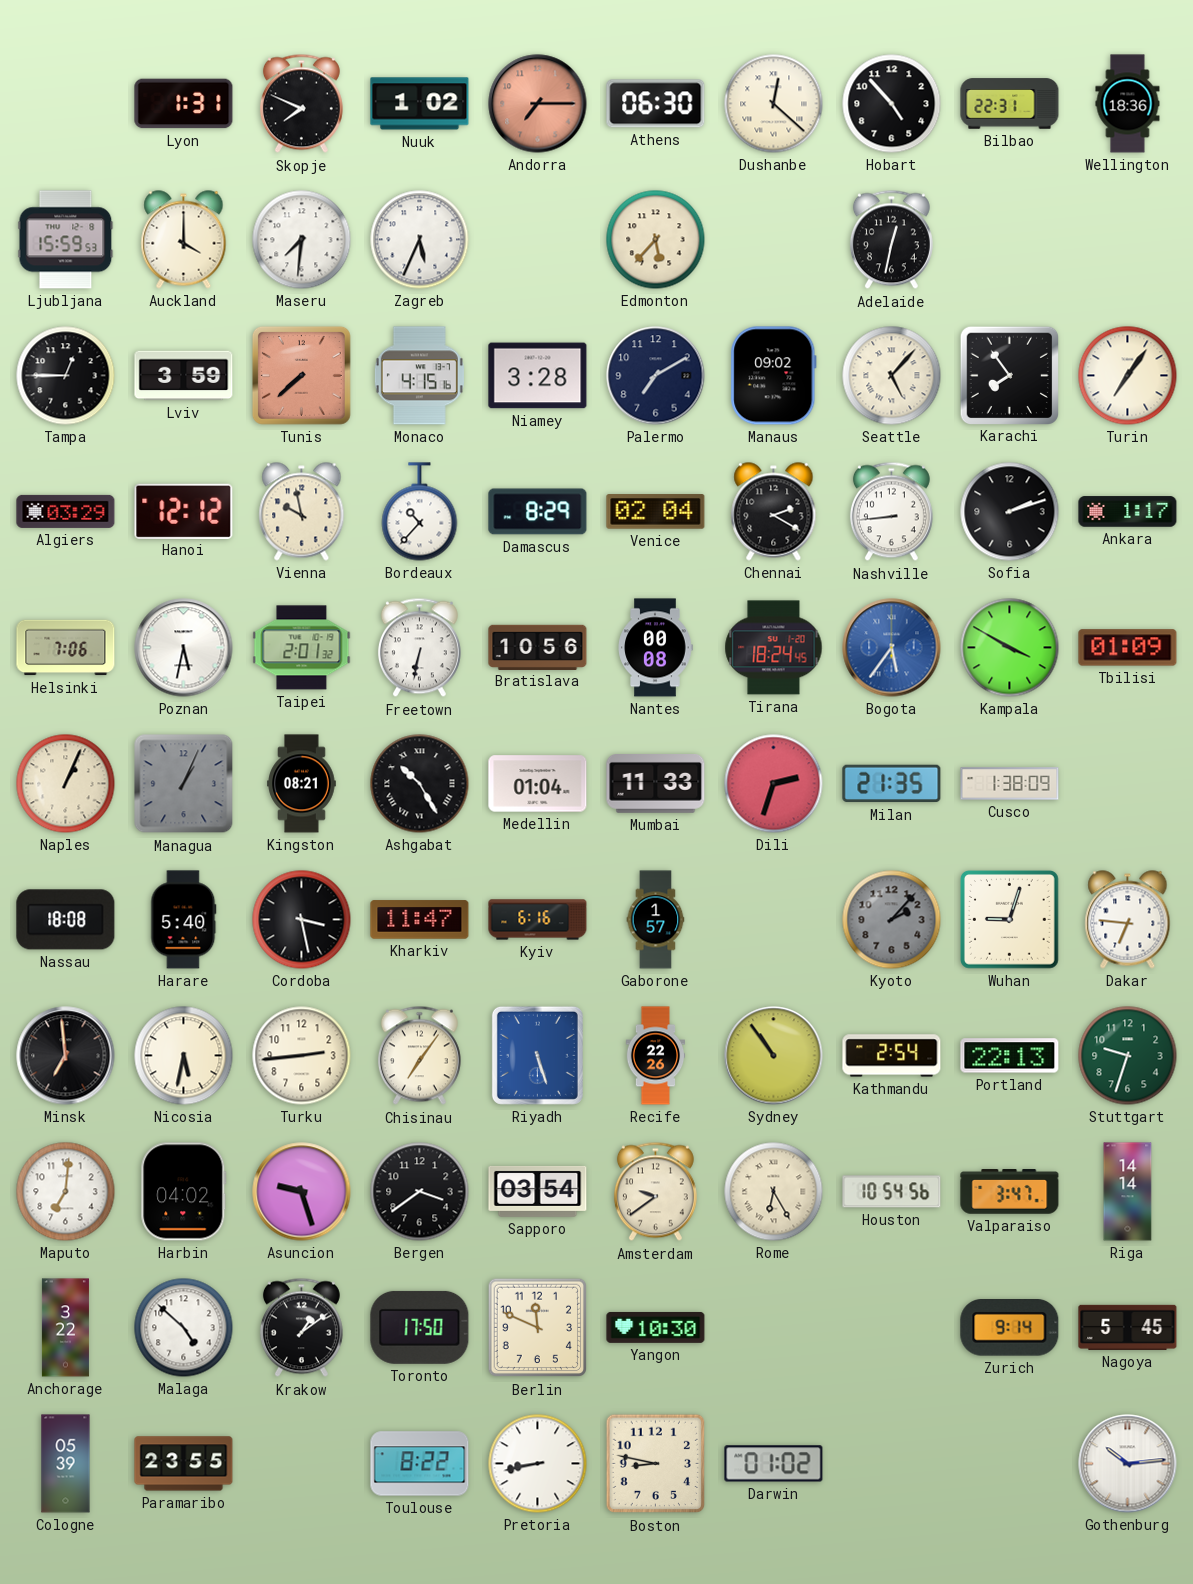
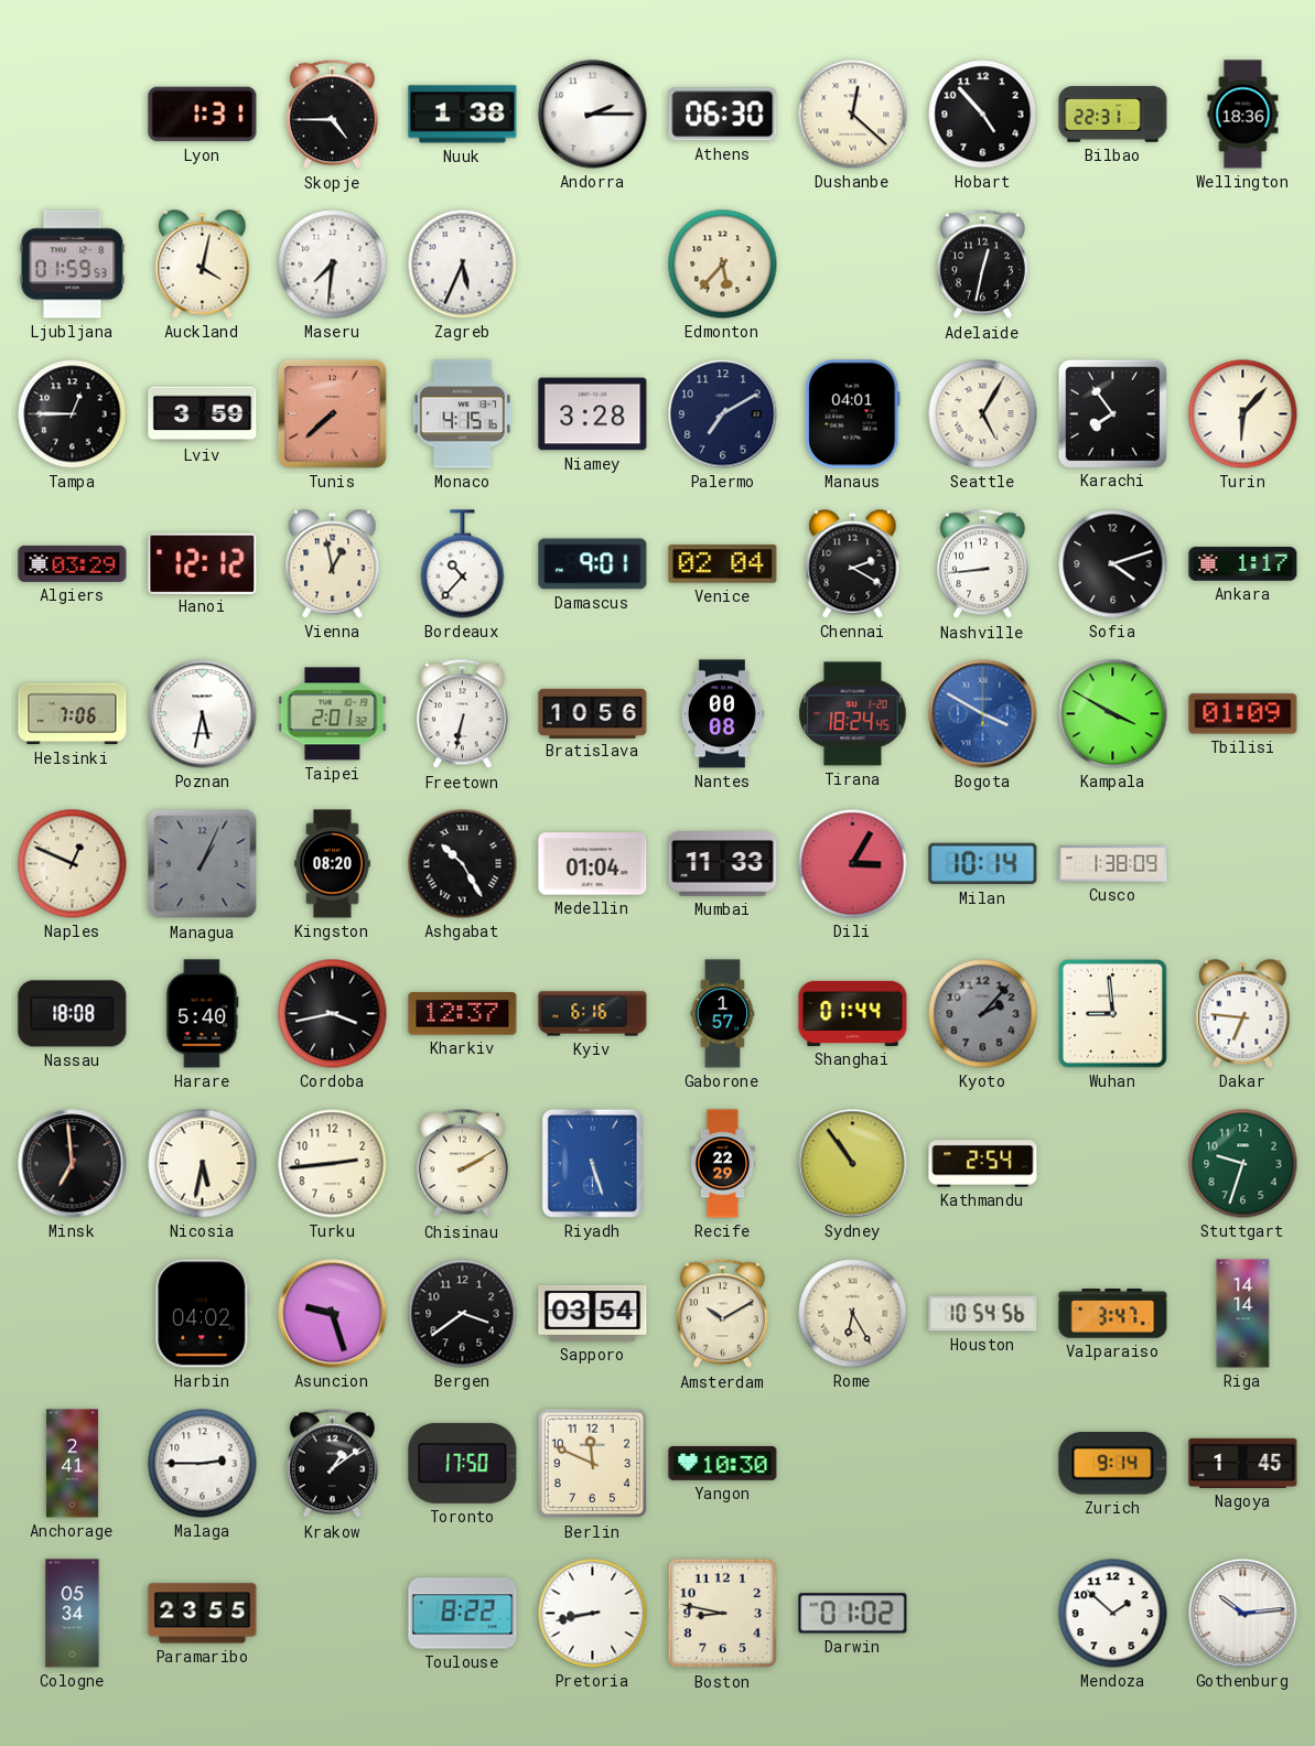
Skopje: 7:49 -> 4:45
Nuuk: 1:02 -> 1:38
Andorra: 7:15 -> 2:15
Andorra dial: salmon -> white
Ljubljana: 15:59 -> 01:59
Auckland: 4:00 -> 4:02
Manaus: 09:02 -> 04:01
Seattle: 5:07 -> 5:05
Turin: 7:06 -> 6:07
Vienna: 9:58 -> 12:58
Damascus: 8:29 -> 9:01
Sofia: 2:12 -> 4:12
Bogota: 5:36 -> 3:50
Naples: 1:04 -> 12:49
Kingston: 08:21 -> 08:20
Dili: 2:33 -> 3:05
Milan: 21:35 -> 10:14
Cordoba: 3:28 -> 3:43
Kharkiv: 11:47 -> 12:37
Shanghai: none -> 01:44
Wuhan: 9:03 -> 8:59
Chisinau: 7:06 -> 2:10
Recife: 22:26 -> 22:29
Portland: 22:13 -> none
Maputo: 7:01 -> none
Amsterdam: 9:39 -> 10:10
Anchorage: 3:22 -> 2:41
Malaga: 4:52 -> 2:45
Nagoya: 5:45 -> 1:45
Cologne: 05:39 -> 05:34
Mendoza: none -> 1:52
